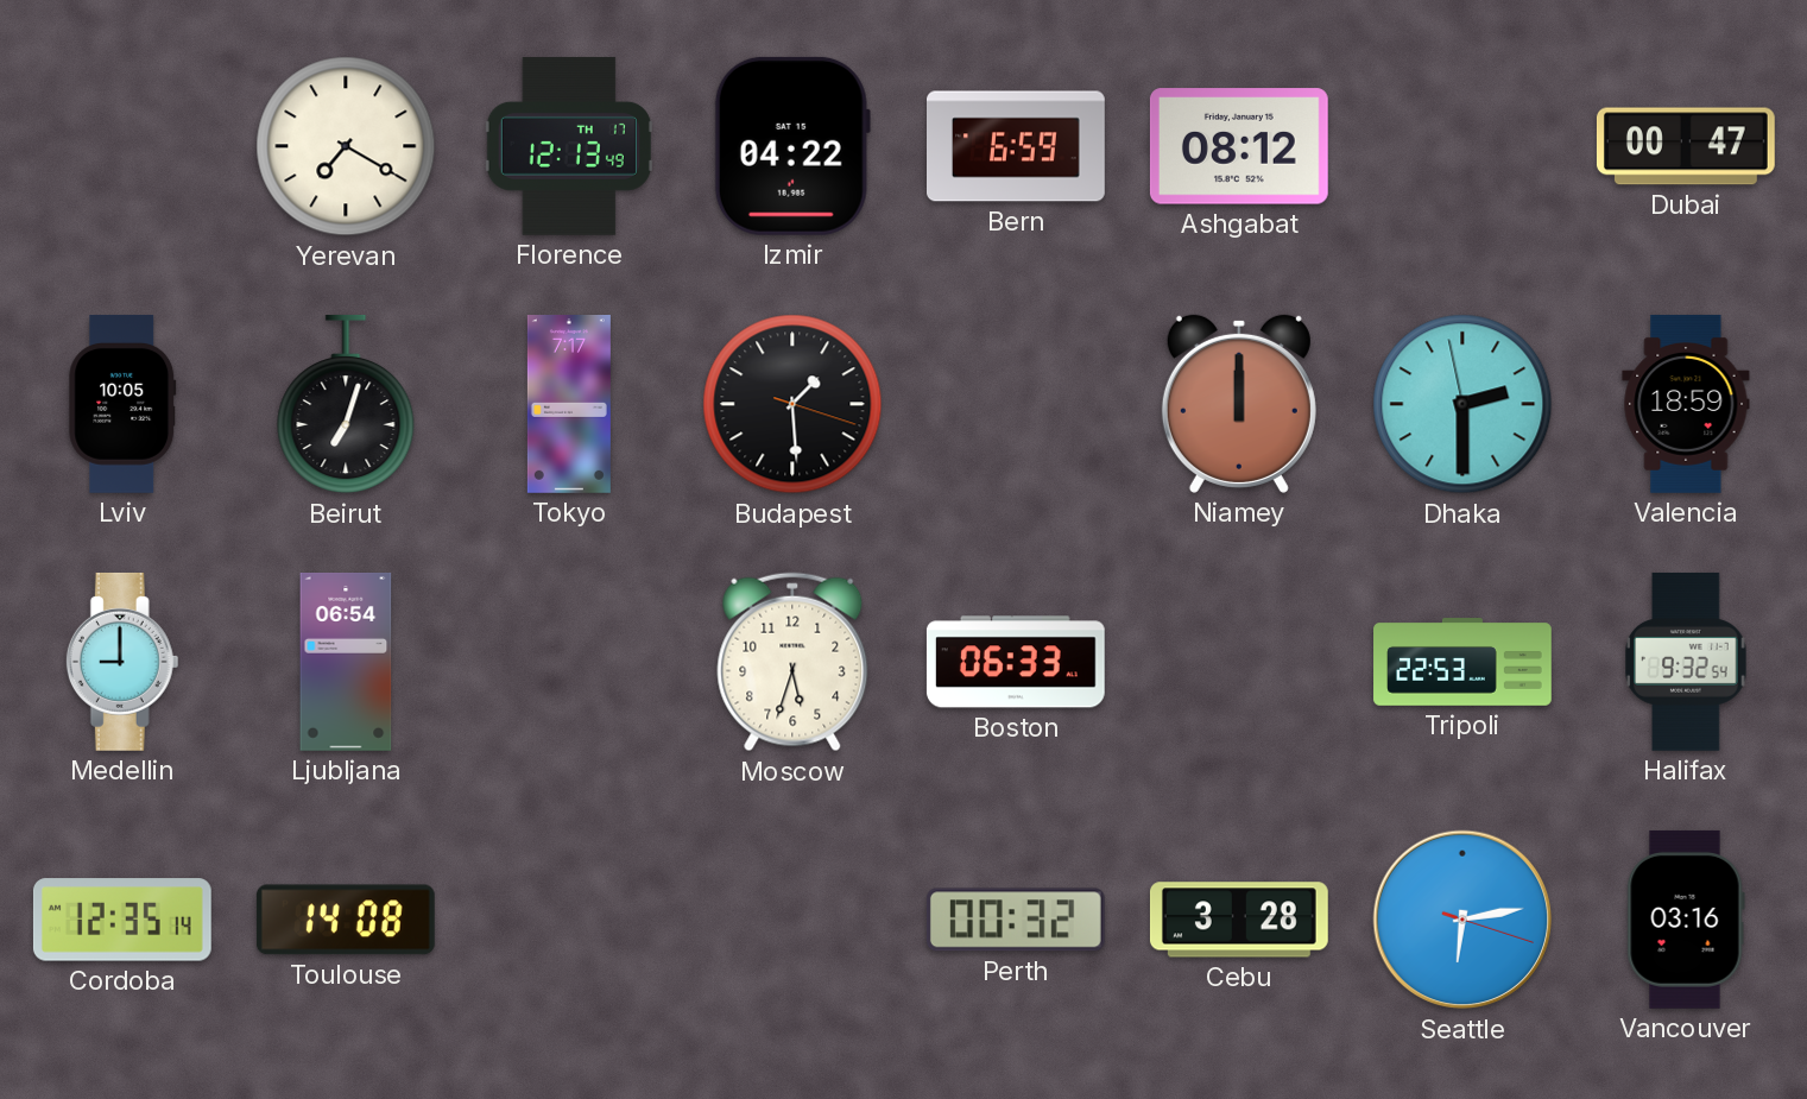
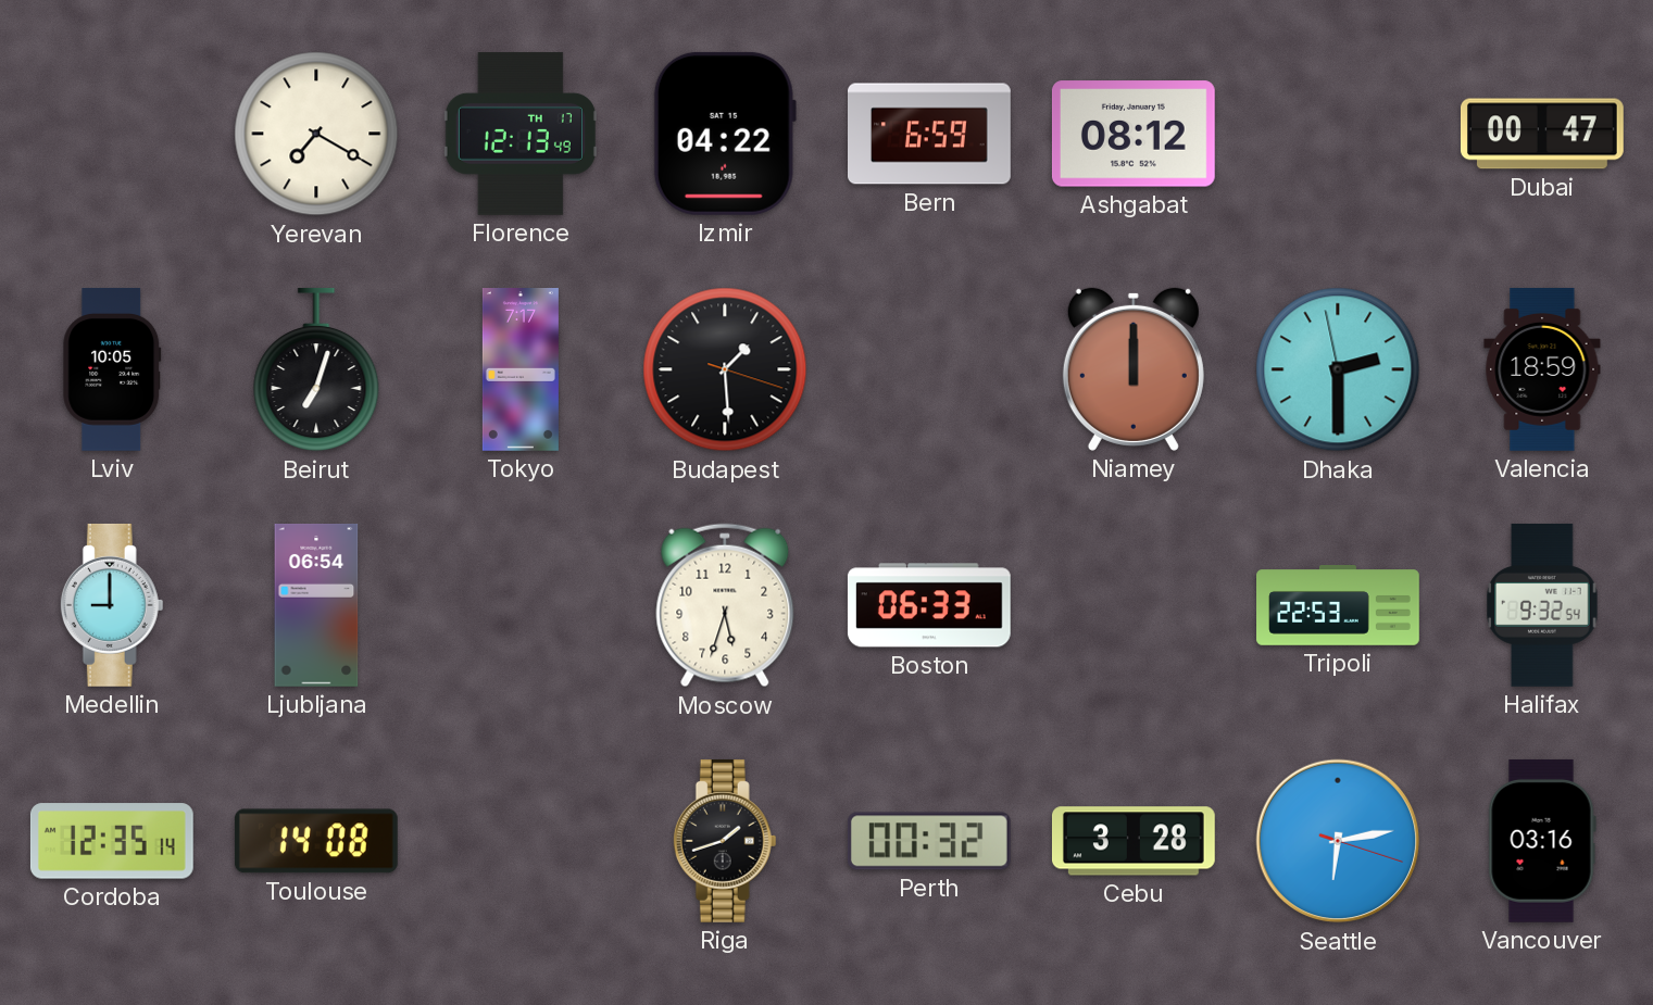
Riga: none -> 1:42
